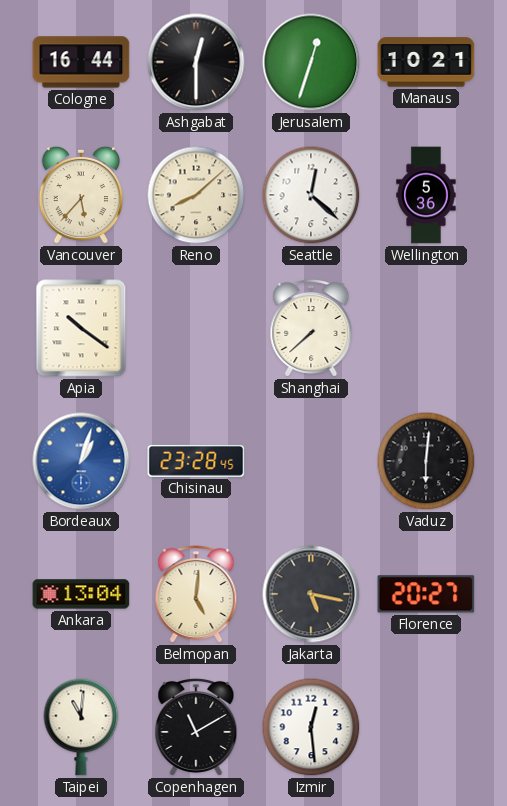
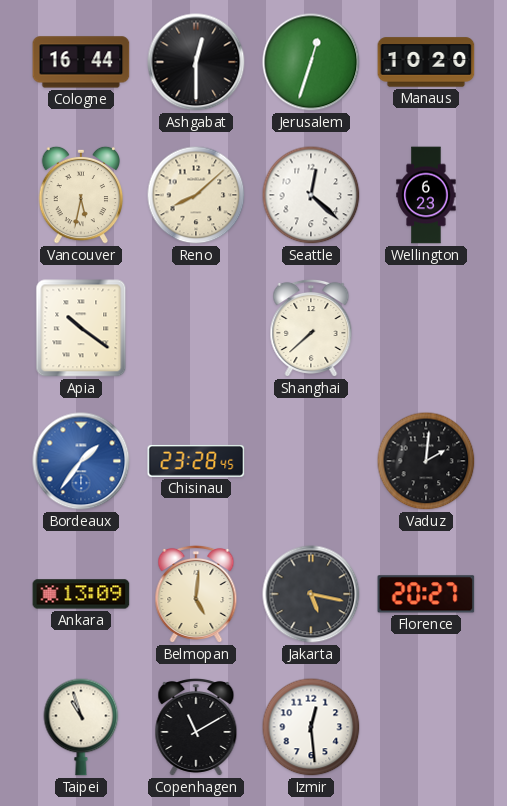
Manaus: 10:21 -> 10:20
Vancouver: 5:37 -> 5:32
Wellington: 5:36 -> 6:23
Bordeaux: 1:03 -> 1:36
Vaduz: 6:01 -> 2:01
Ankara: 13:04 -> 13:09
Taipei: 11:01 -> 10:57
